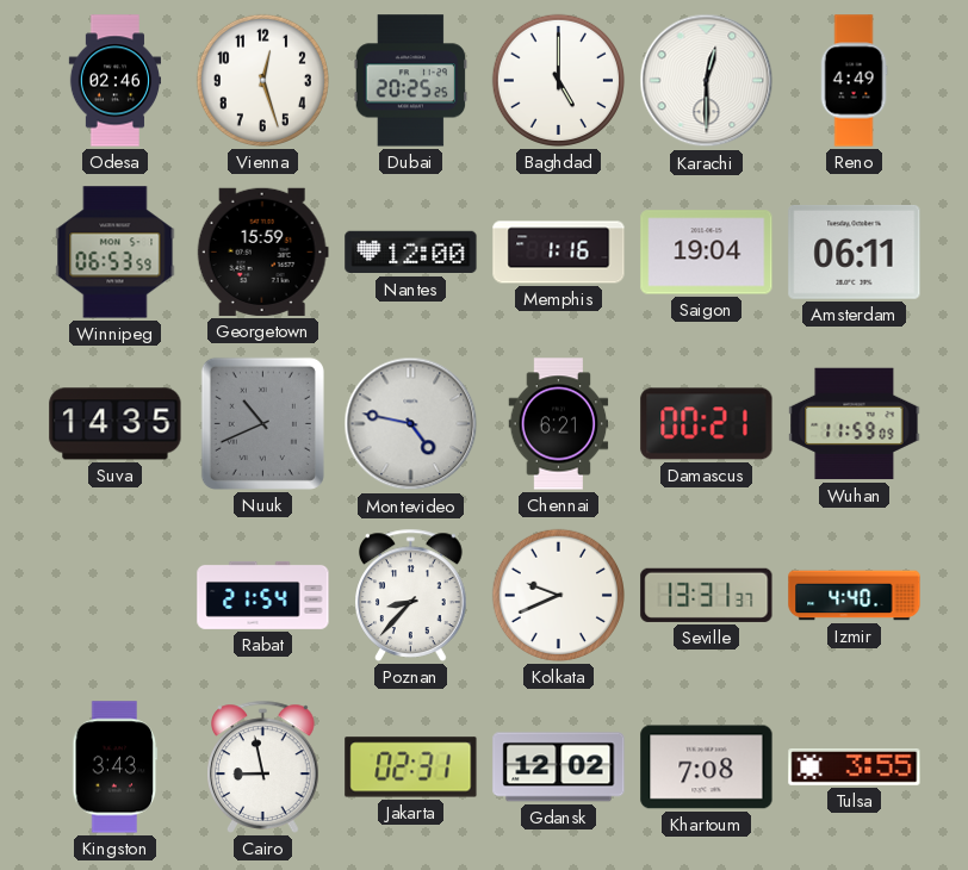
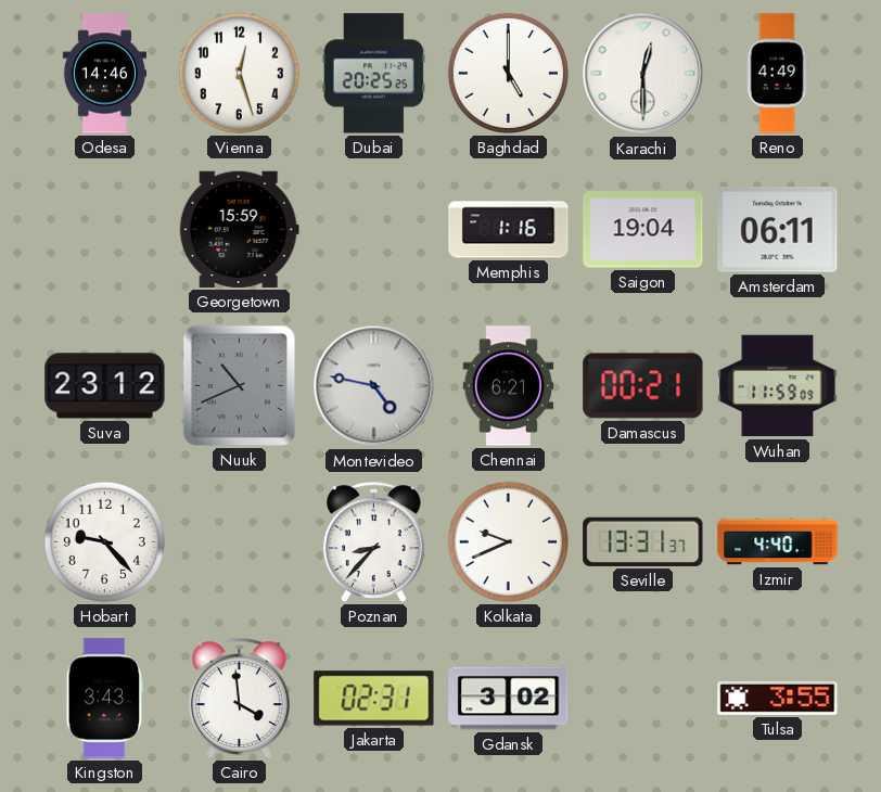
Odesa: 02:46 -> 14:46
Winnipeg: 06:53 -> none
Nantes: 12:00 -> none
Suva: 14:35 -> 23:12
Hobart: none -> 9:23
Rabat: 21:54 -> none
Cairo: 8:58 -> 3:59
Gdansk: 12:02 -> 3:02
Khartoum: 7:08 -> none
